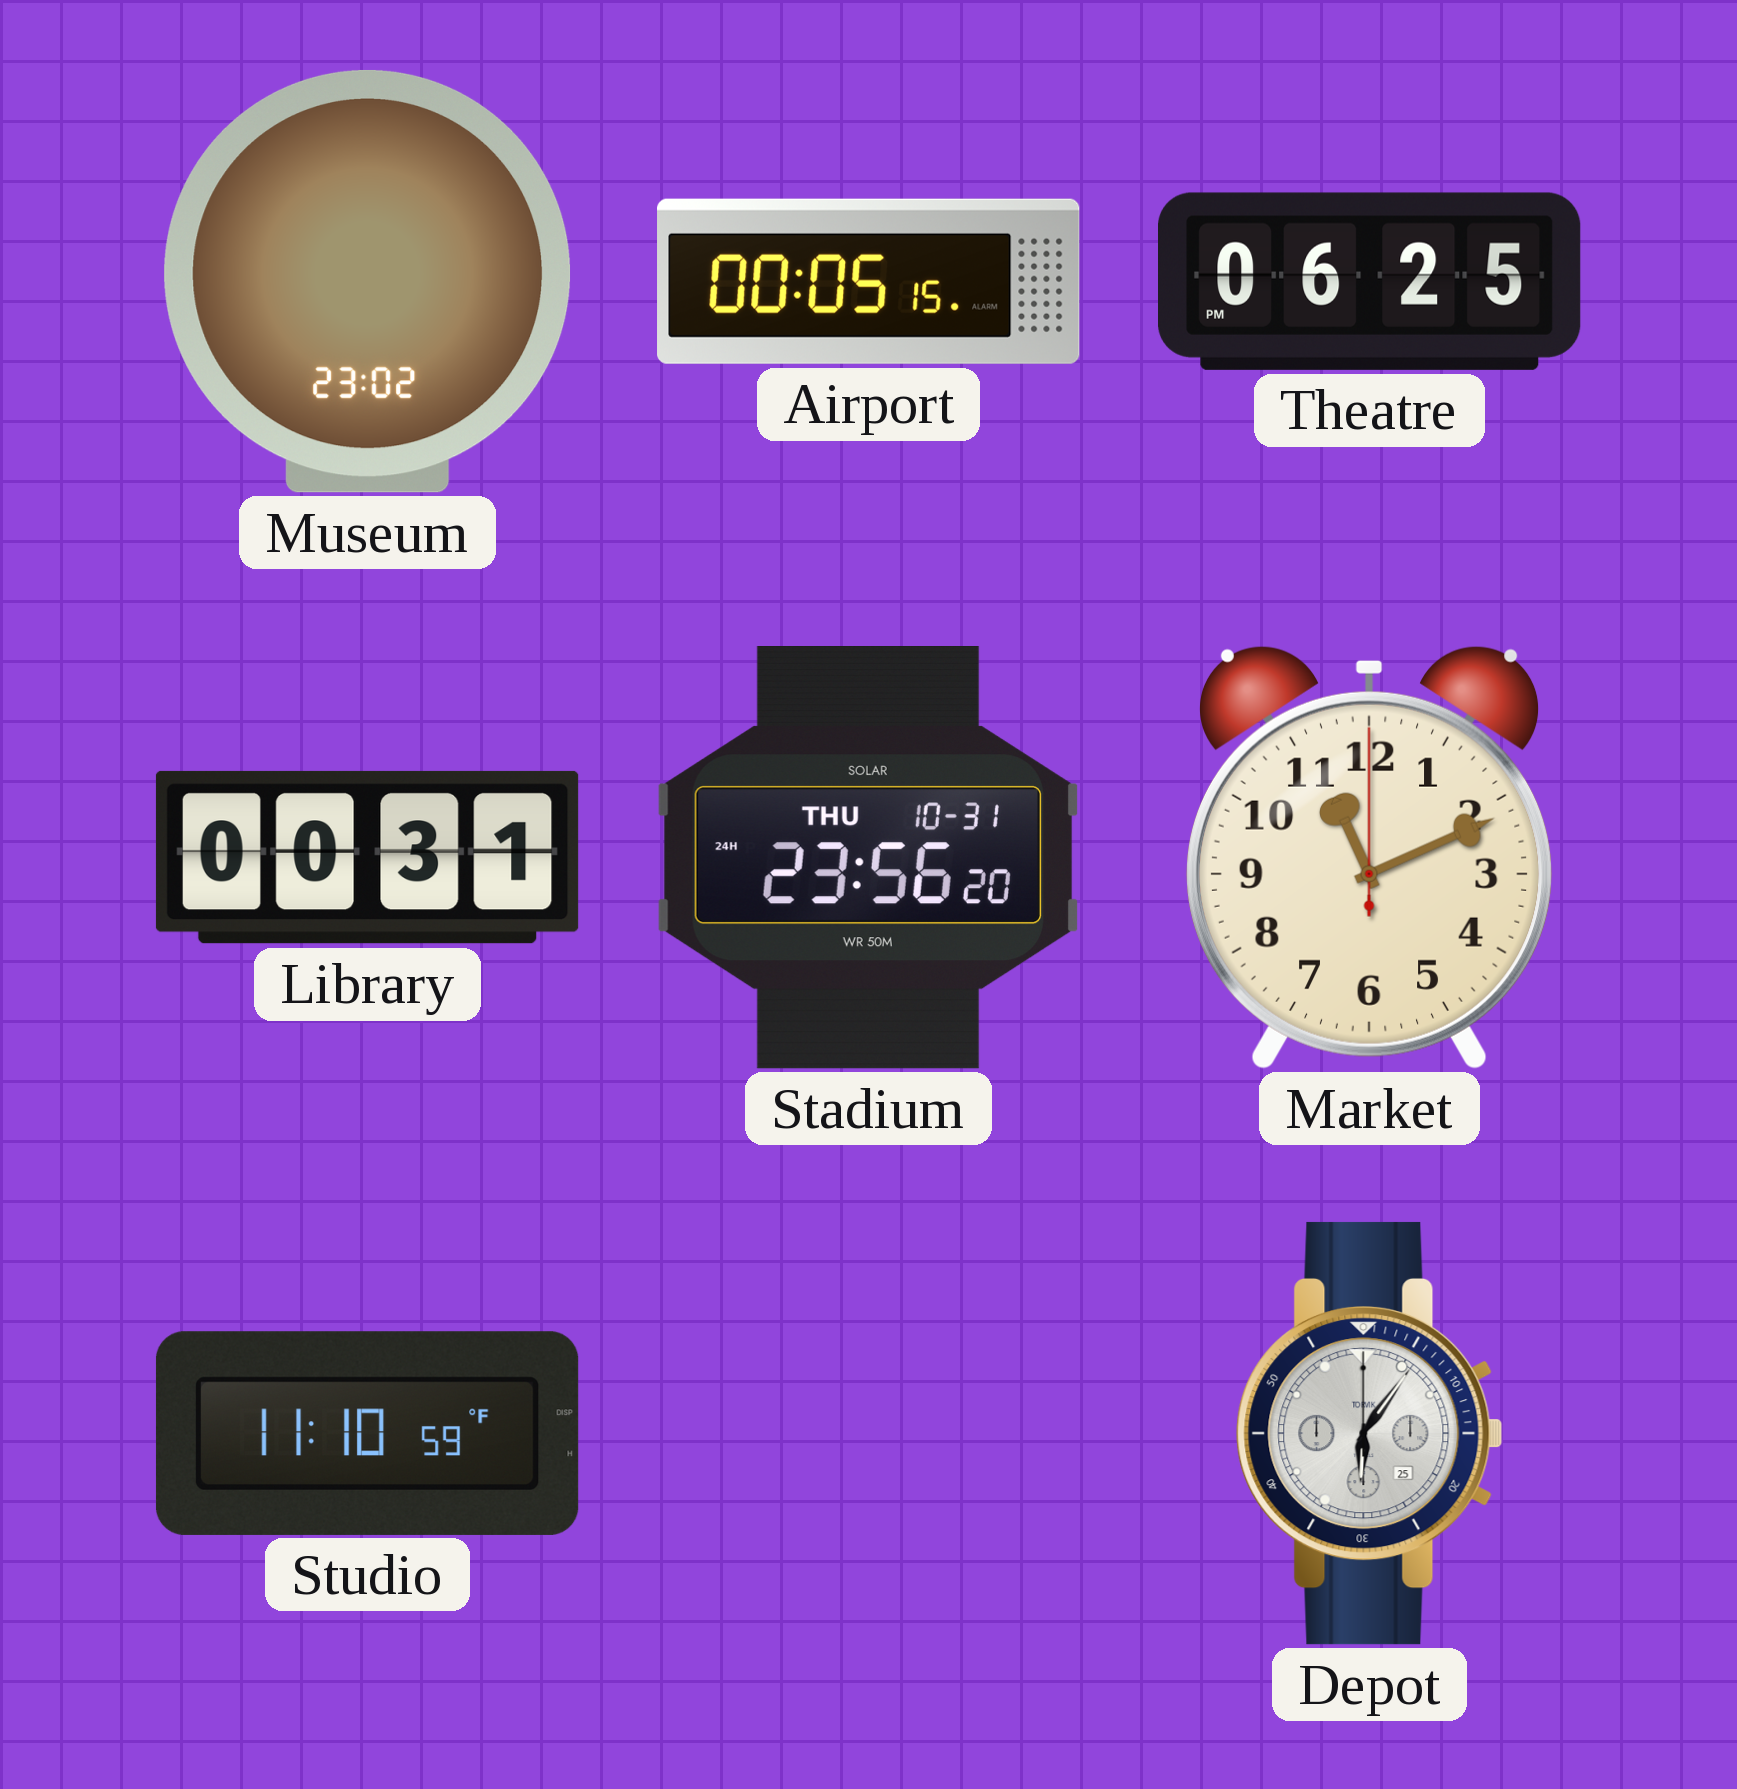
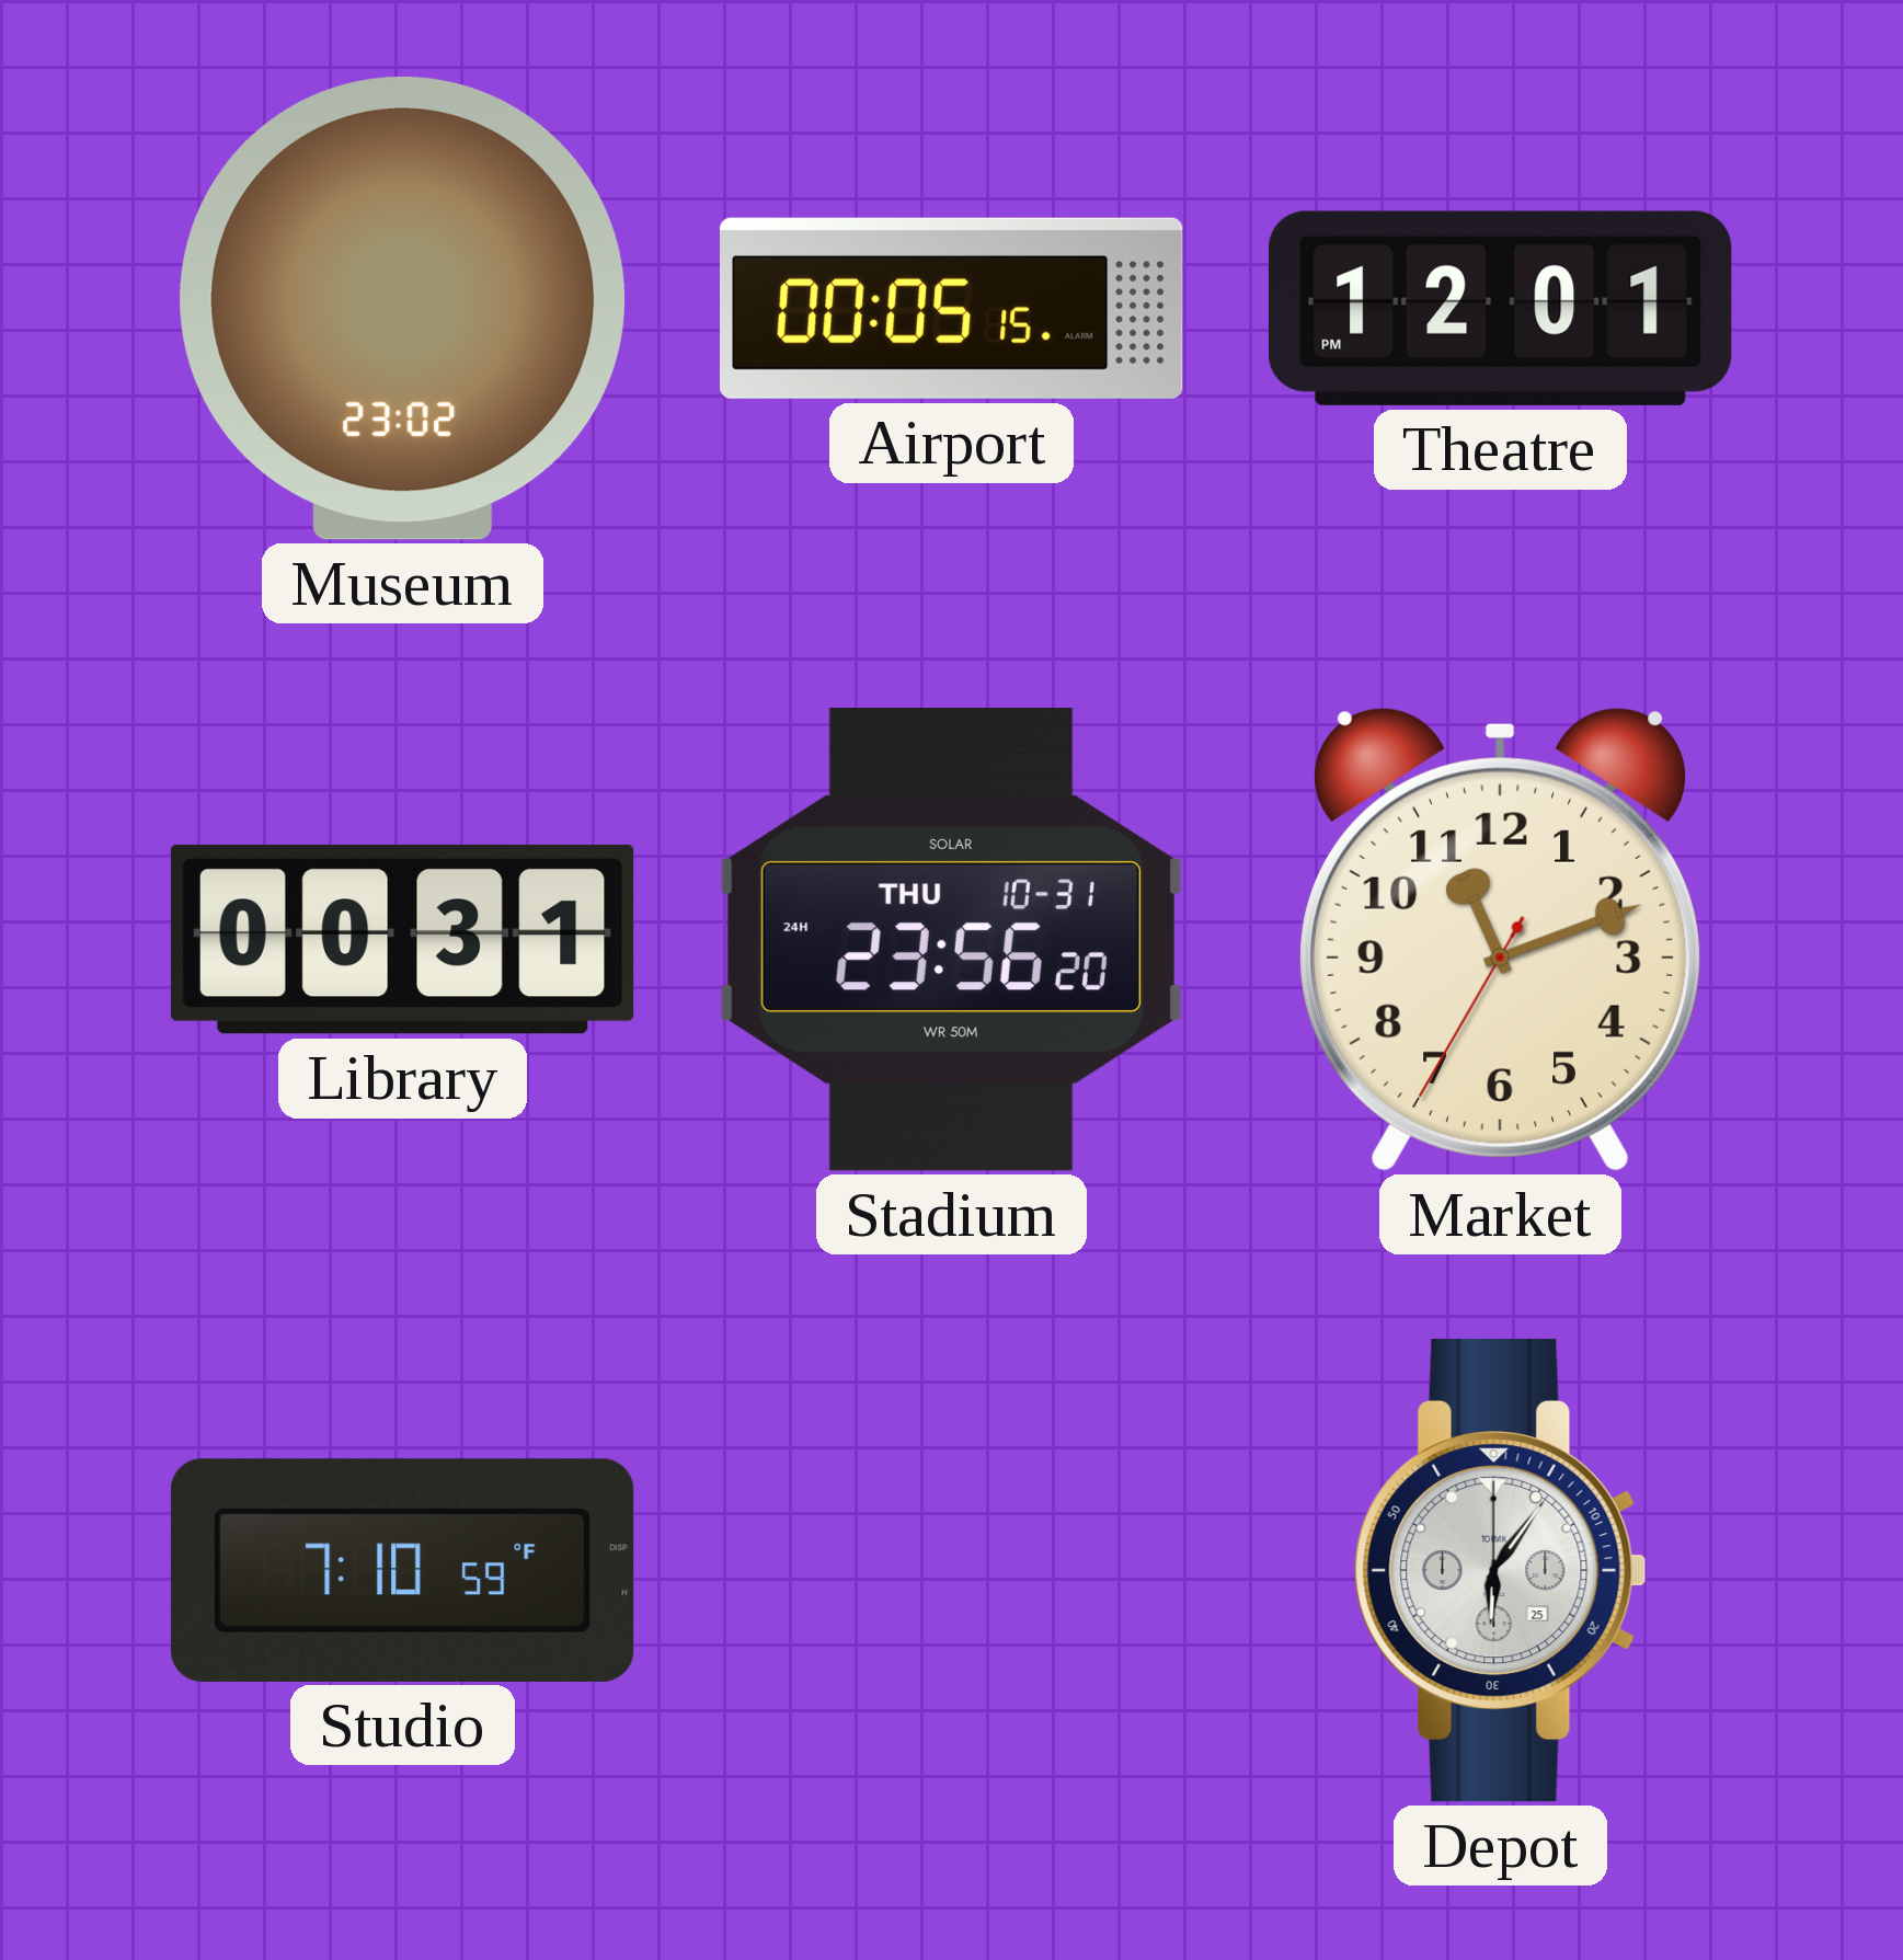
Theatre: 06:25 -> 12:01
Market: 11:11:00 -> 11:11:35
Studio: 11:10 -> 7:10
